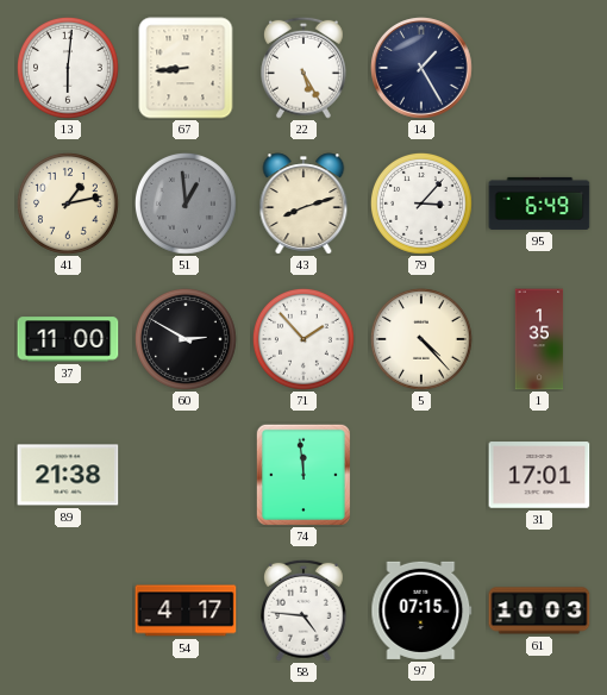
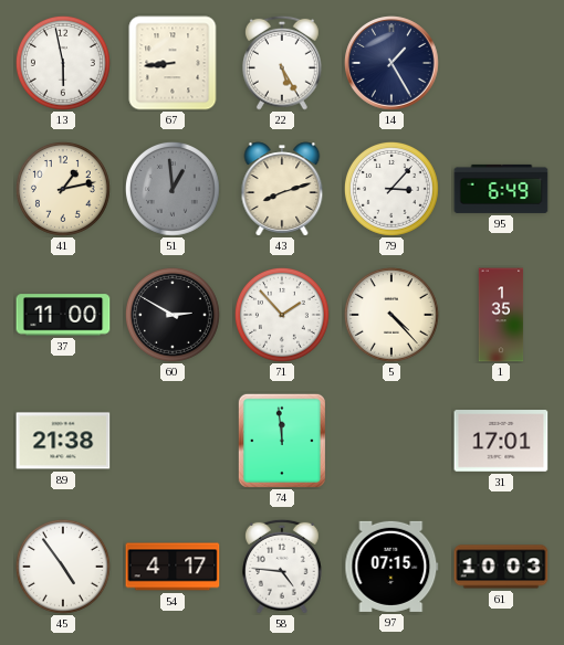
13: 6:01 -> 5:58
45: none -> 4:54
